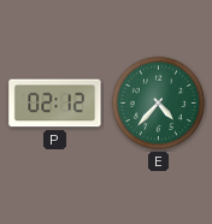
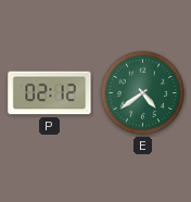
E: 4:37 -> 4:39
